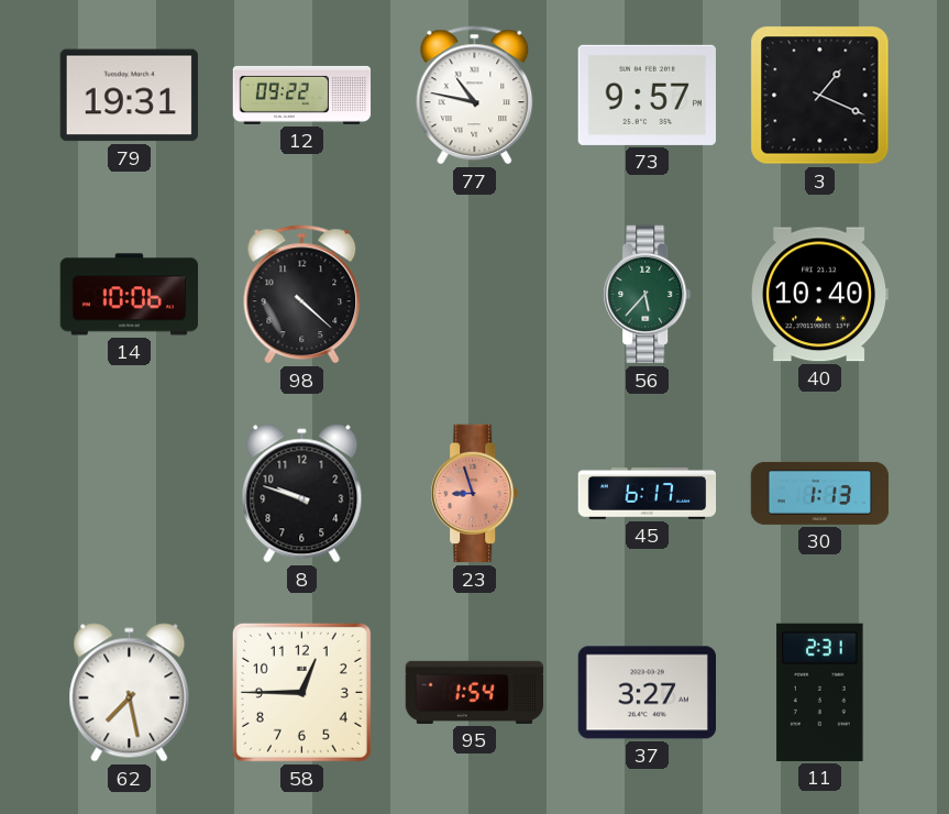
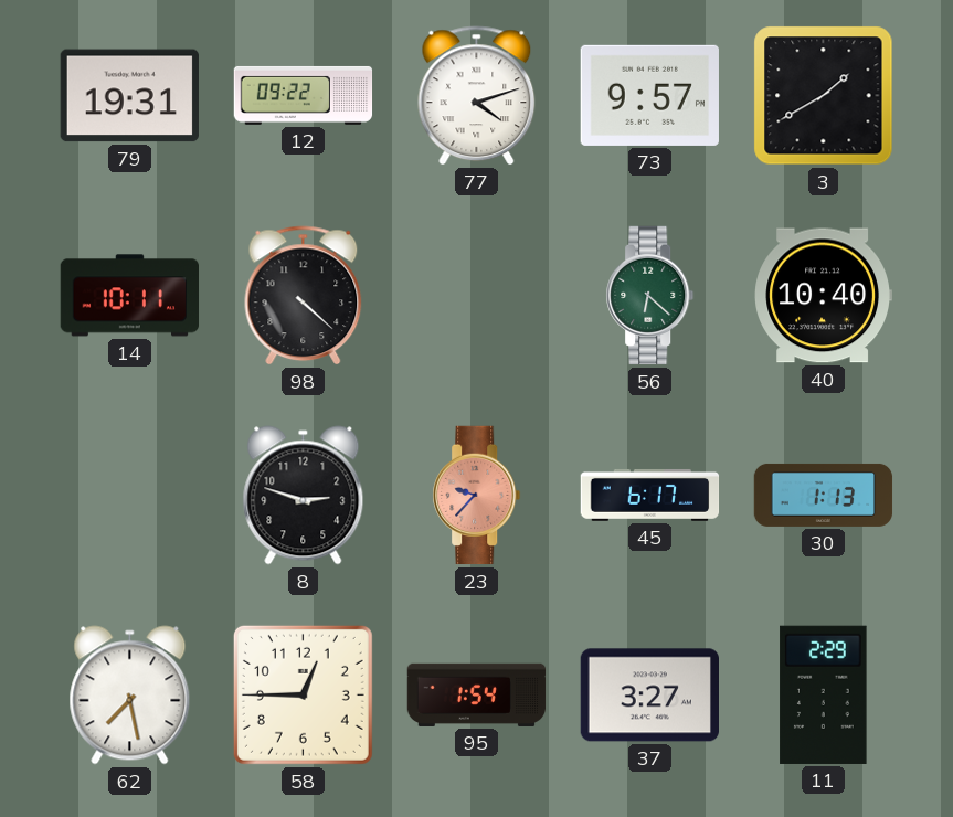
77: 10:47 -> 4:12
3: 1:19 -> 1:40
14: 10:06 -> 10:11
56: 5:37 -> 6:22
8: 9:48 -> 2:48
23: 8:57 -> 9:37
11: 2:31 -> 2:29
